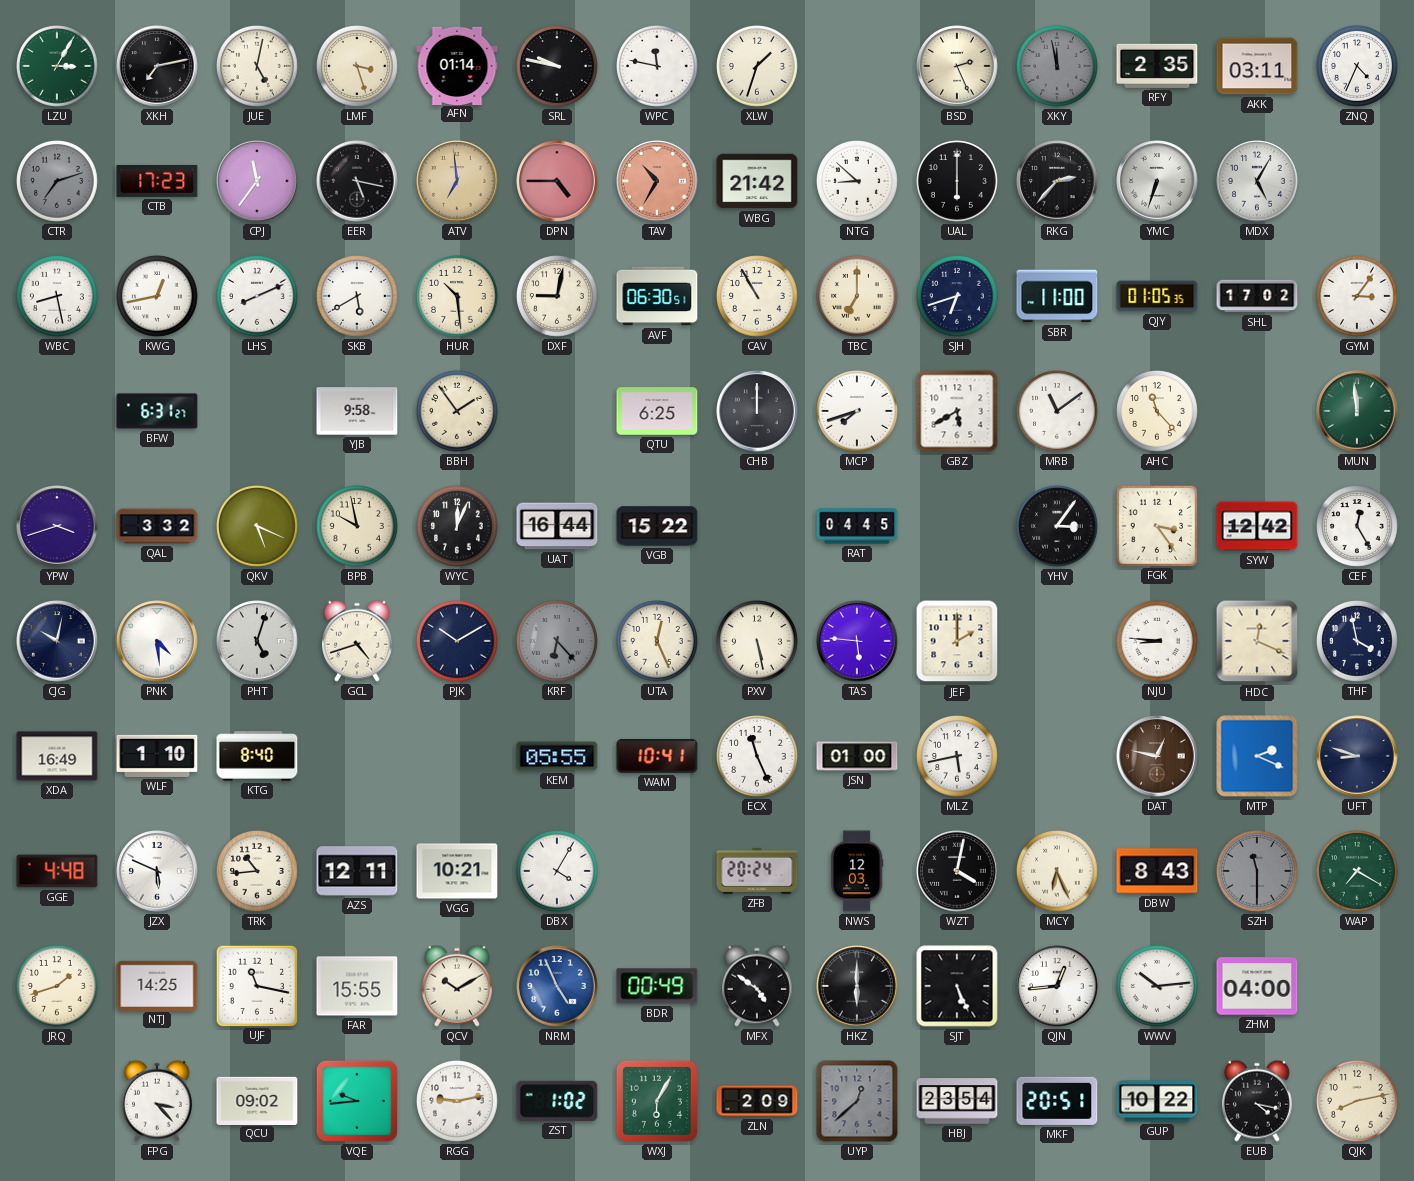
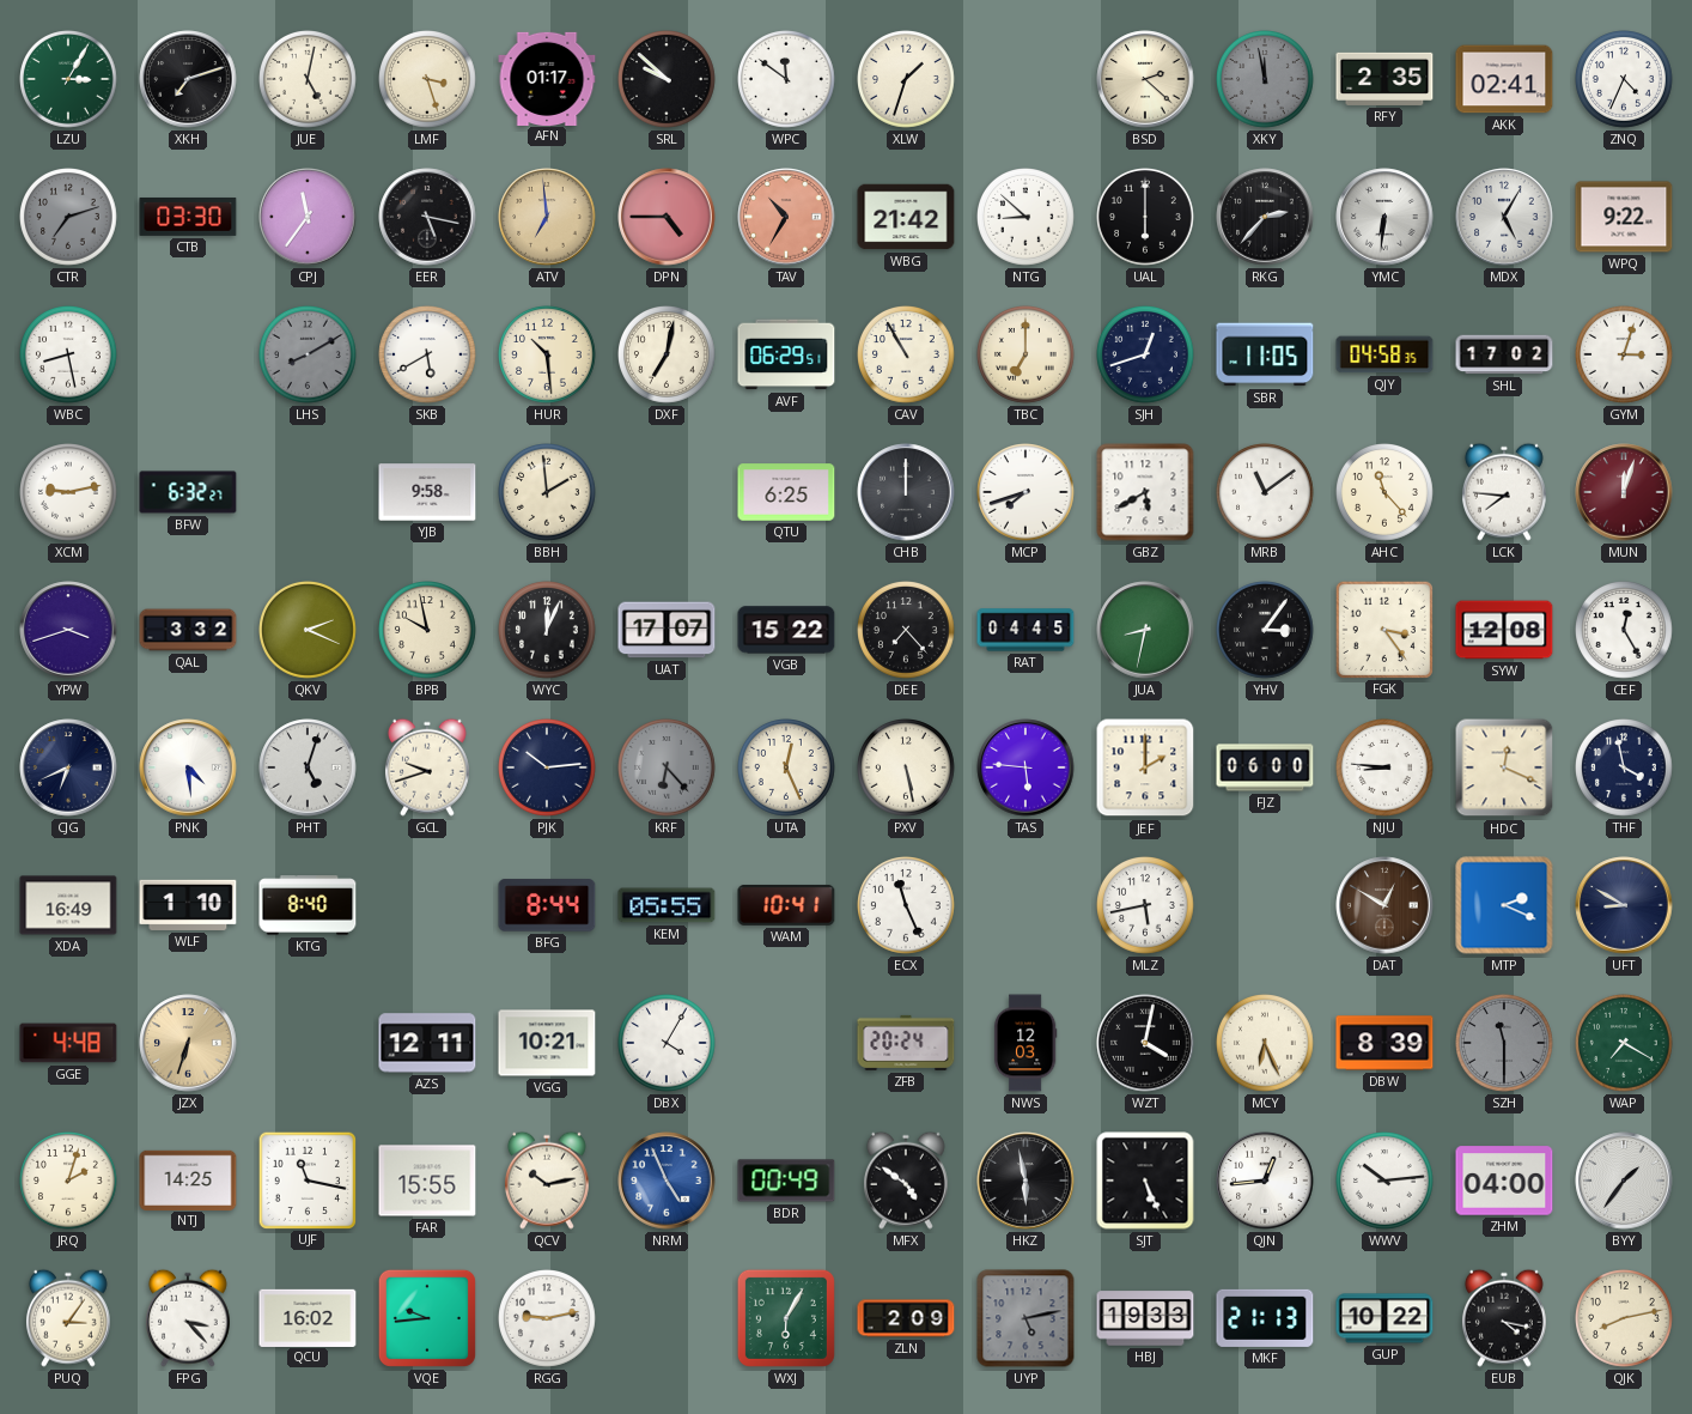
XKH: 7:13 -> 7:12
AFN: 01:14 -> 01:17
SRL: 9:47 -> 9:52
WPC: 11:47 -> 11:51
BSD: 2:26 -> 2:22
AKK: 03:11 -> 02:41
CTB: 17:23 -> 03:30
YMC: 6:33 -> 6:31
WPQ: none -> 9:22
KWG: 12:43 -> none
LHS: 8:11 -> 8:10
LHS dial: white -> grey
DXF: 9:02 -> 7:02
AVF: 06:30 -> 06:29
SJH: 6:42 -> 12:42
SBR: 11:00 -> 11:05
QJY: 01:05 -> 04:58
GYM: 3:06 -> 3:03
XCM: none -> 9:13
BFW: 6:31 -> 6:32
BBH: 1:54 -> 1:59
LCK: none -> 7:46
MUN: 11:59 -> 12:03
MUN dial: green -> burgundy
QKV: 5:19 -> 2:19
UAT: 16:44 -> 17:07
DEE: none -> 7:23
JUA: none -> 8:32
SYW: 12:42 -> 12:08
CJG: 10:02 -> 6:41
GCL: 4:42 -> 9:42
PJK: 10:10 -> 10:14
FJZ: none -> 06:00
BFG: none -> 8:44
JSN: 01:00 -> none
DAT: 12:47 -> 12:50
UFT: 8:48 -> 8:50
JZX: 5:49 -> 6:33
JZX dial: white -> champagne
TRK: 10:44 -> none
DBW: 8:43 -> 8:39
JRQ: 1:42 -> 2:03
QCV: 10:10 -> 10:13
HKZ: 6:00 -> 5:58
BYY: none -> 1:36
PUQ: none -> 3:06
QCU: 09:02 -> 16:02
ZST: 1:02 -> none
UYP: 12:38 -> 5:13
HBJ: 23:54 -> 19:33
MKF: 20:51 -> 21:13
